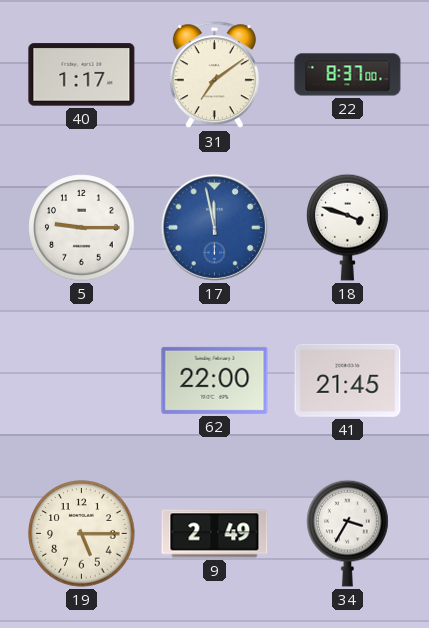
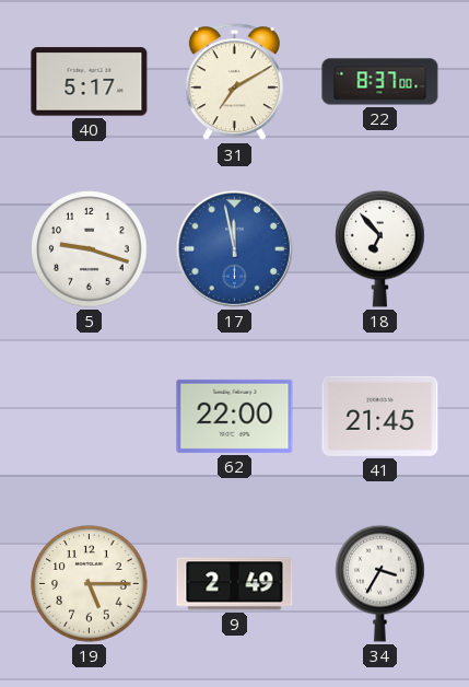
40: 1:17 -> 5:17
31: 7:09 -> 7:10
5: 9:15 -> 9:18
18: 3:48 -> 6:53
